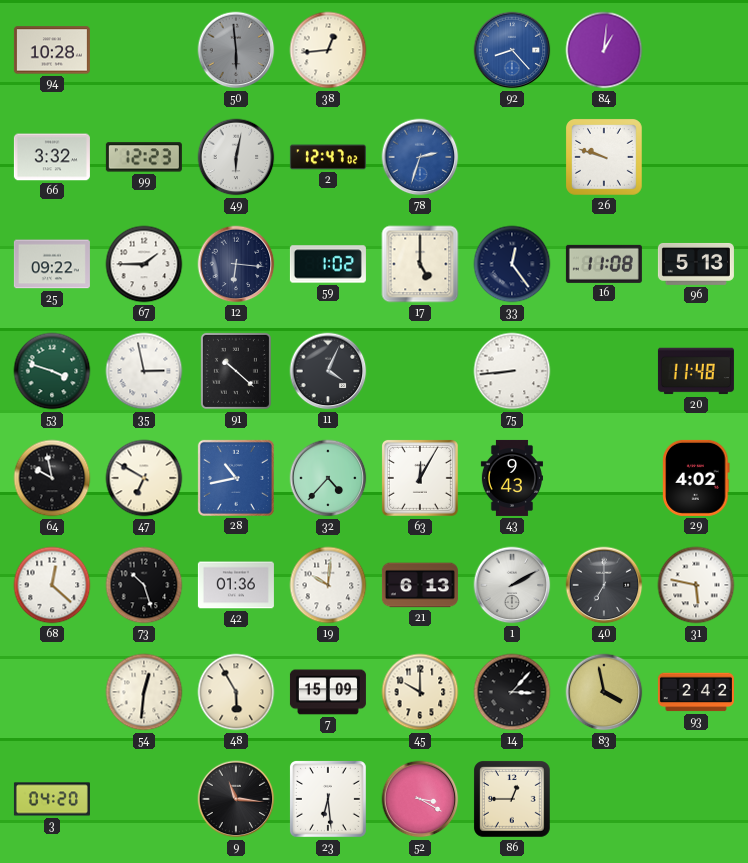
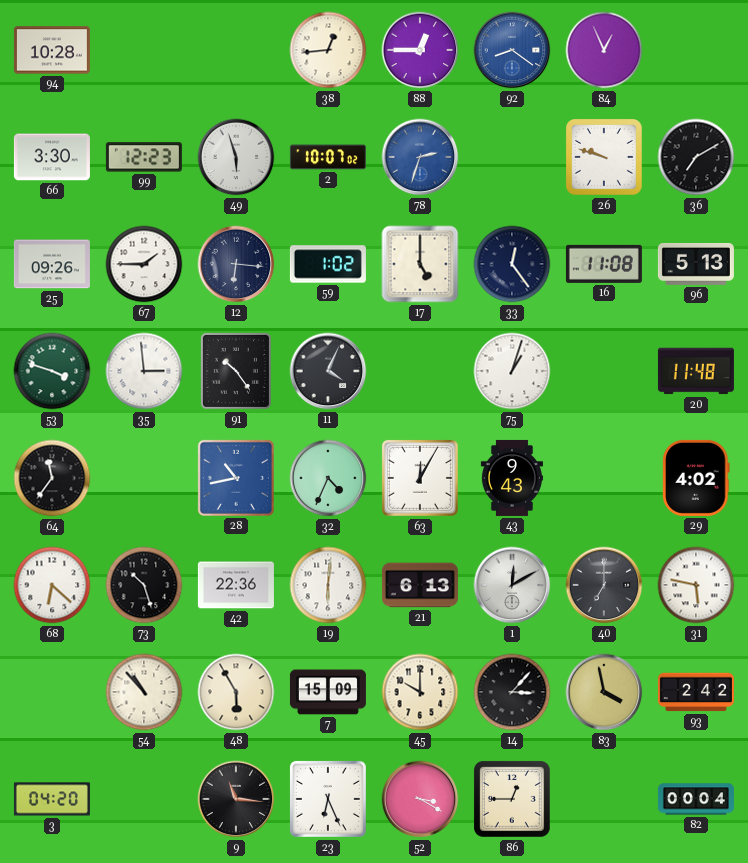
50: 5:59 -> none
88: none -> 12:45
92: 8:23 -> 8:21
84: 1:01 -> 12:56
66: 3:32 -> 3:30
49: 6:02 -> 5:57
2: 12:47 -> 10:07
36: none -> 7:10
25: 09:22 -> 09:26
35: 2:58 -> 2:59
91: 10:22 -> 10:24
75: 8:44 -> 1:03
64: 9:58 -> 11:36
47: 6:50 -> none
32: 4:37 -> 4:34
68: 12:22 -> 6:22
42: 01:36 -> 22:36
19: 10:01 -> 6:01
1: 2:10 -> 12:10
54: 12:31 -> 10:53
23: 6:29 -> 6:26
82: none -> 00:04
